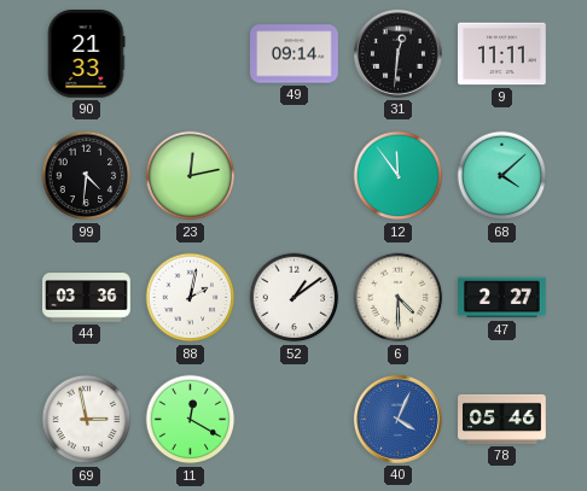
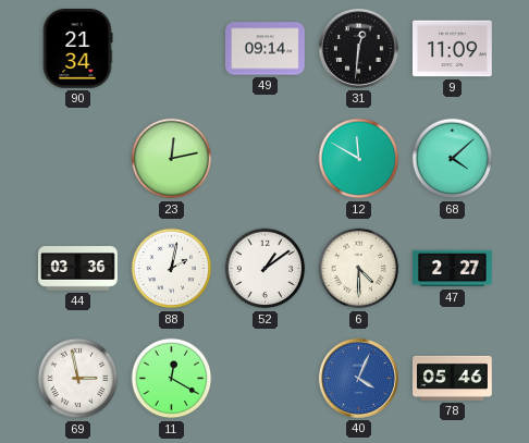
90: 21:33 -> 21:34
9: 11:11 -> 11:09
99: 4:31 -> none
12: 11:54 -> 11:50
